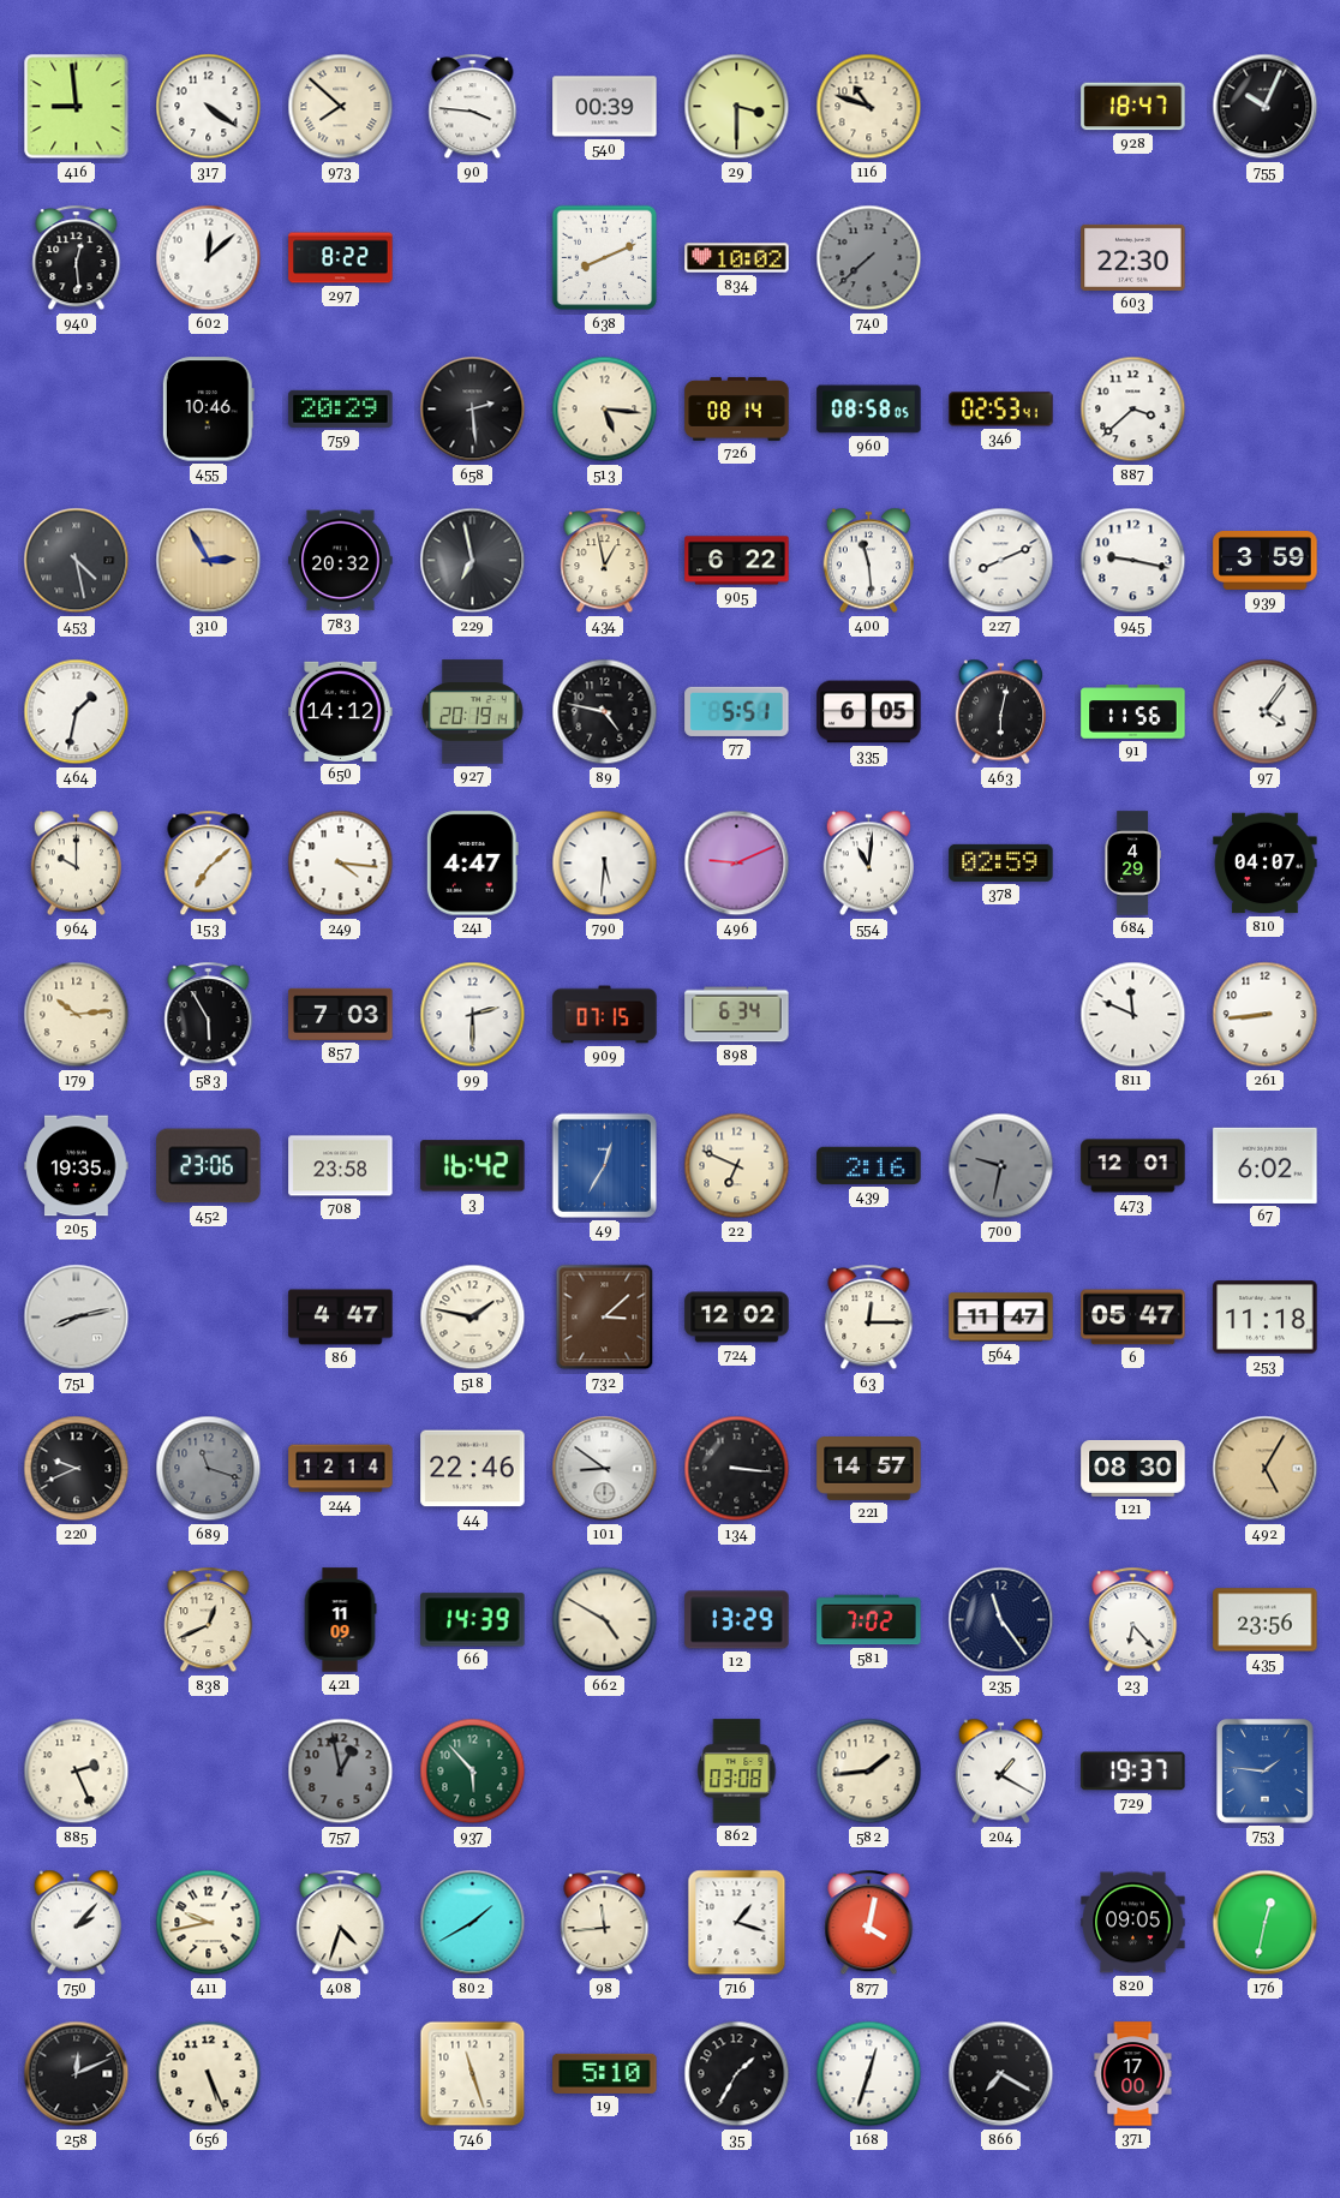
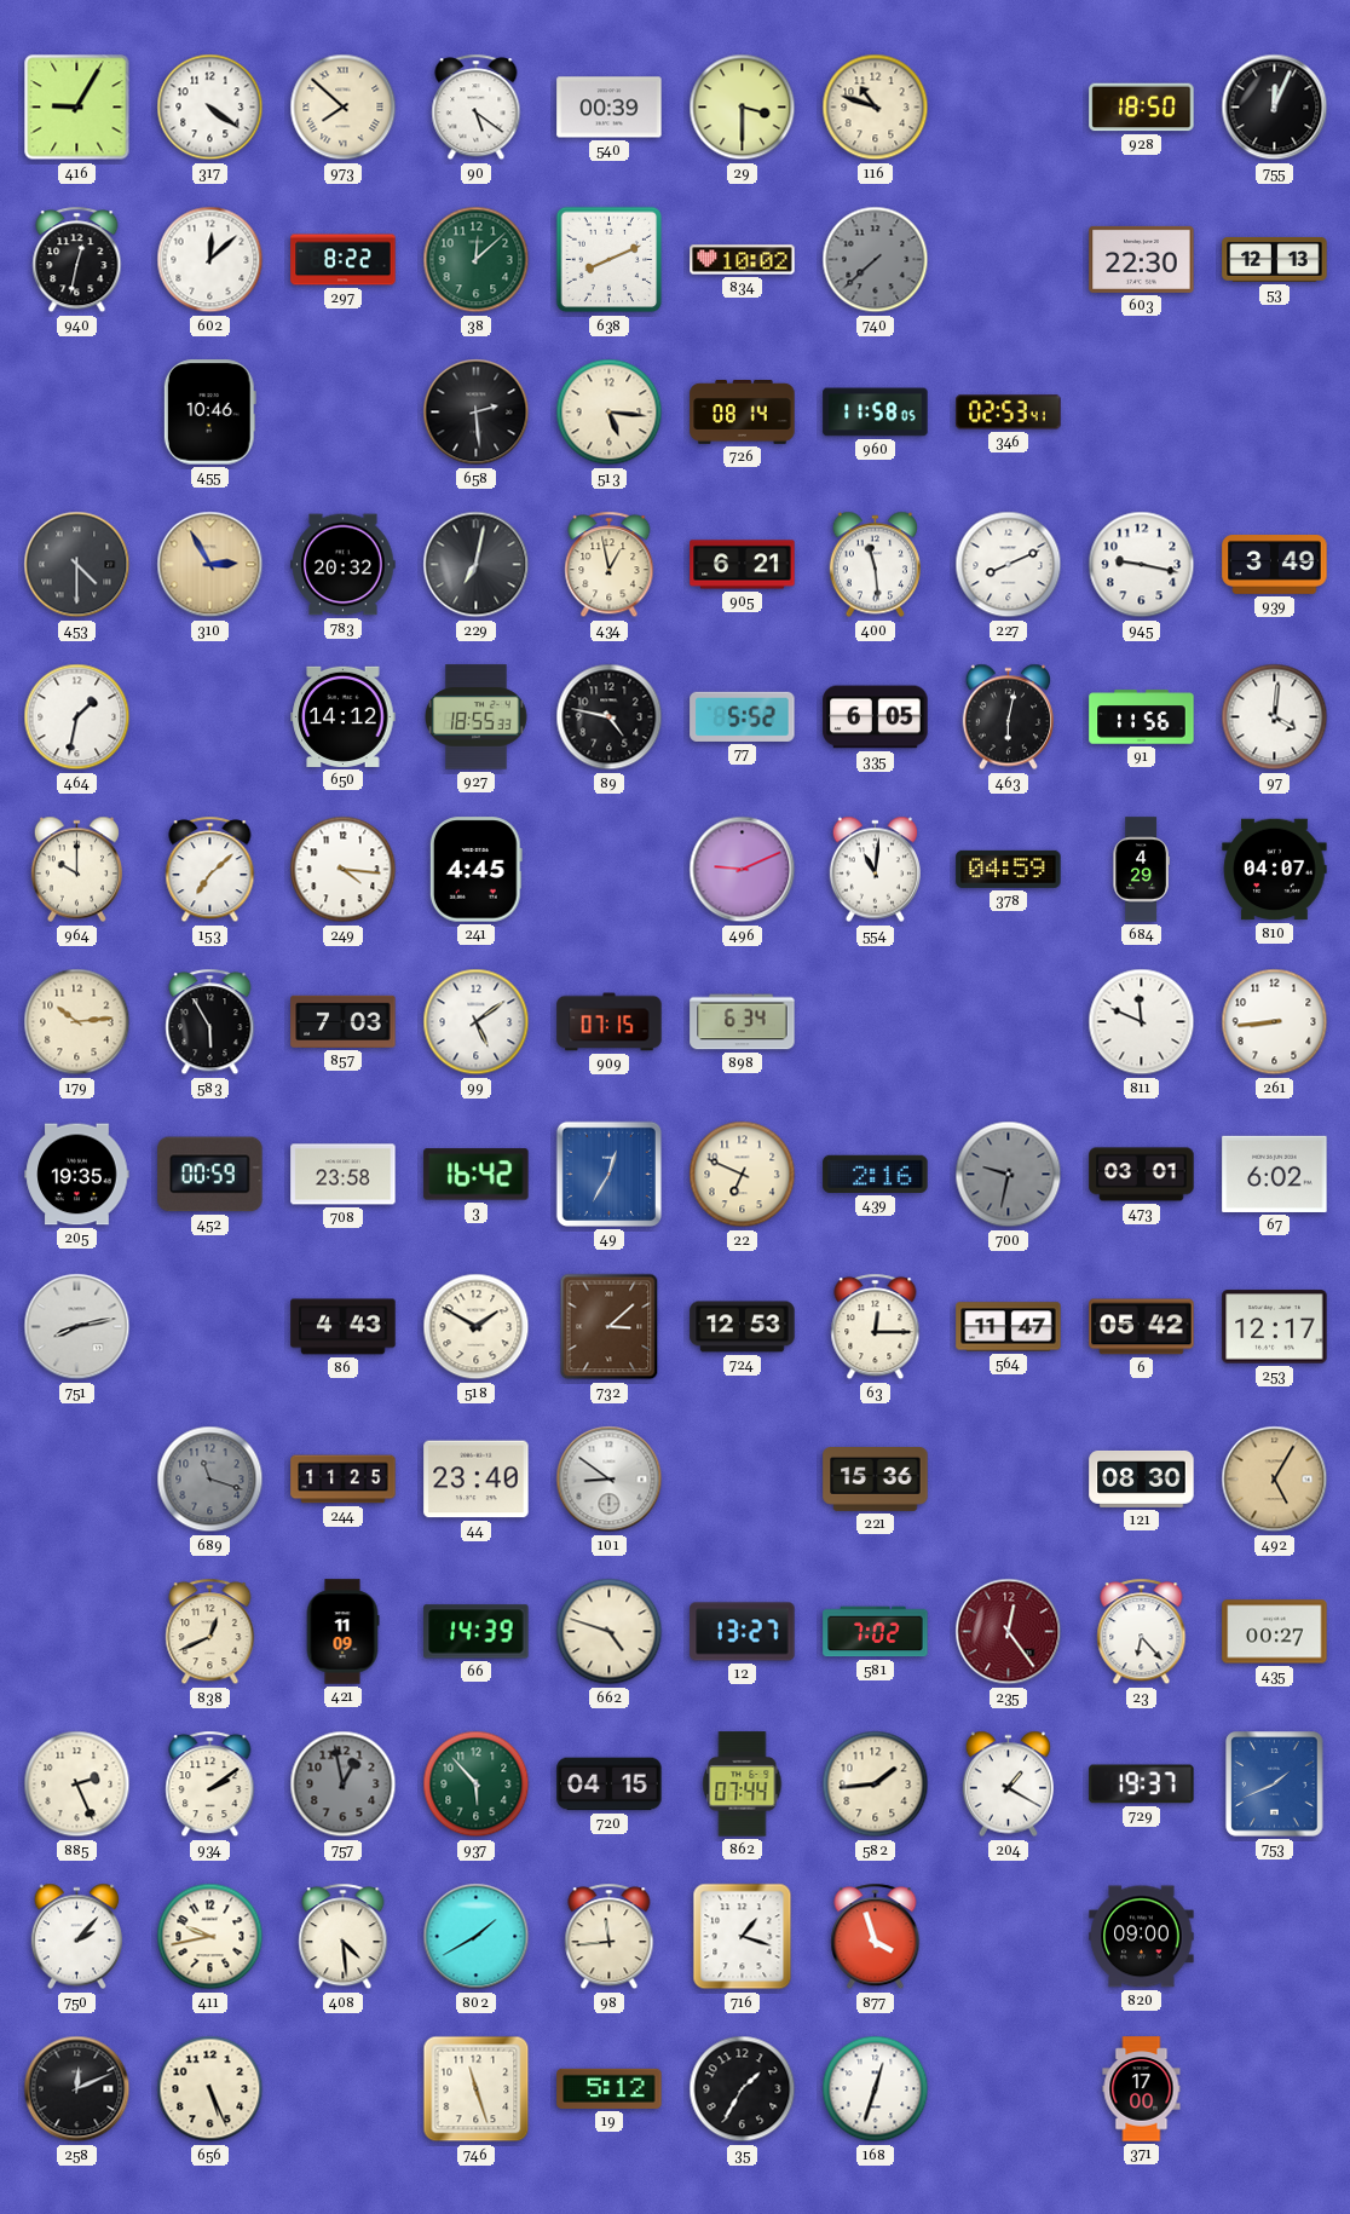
416: 8:59 -> 9:05
90: 3:46 -> 5:21
928: 18:47 -> 18:50
755: 10:04 -> 12:04
940: 12:29 -> 12:32
38: none -> 12:08
53: none -> 12:13
759: 20:29 -> none
960: 08:58 -> 11:58
887: 3:38 -> none
453: 4:28 -> 4:30
229: 6:58 -> 7:02
905: 6:22 -> 6:21
939: 3:59 -> 3:49
927: 20:19 -> 18:55
77: 5:51 -> 5:52
97: 4:06 -> 4:01
241: 4:47 -> 4:45
790: 5:31 -> none
378: 02:59 -> 04:59
99: 2:30 -> 5:09
452: 23:06 -> 00:59
473: 12:01 -> 03:01
86: 4:47 -> 4:43
518: 1:47 -> 1:50
724: 12:02 -> 12:53
6: 05:47 -> 05:42
253: 11:18 -> 12:17
220: 9:41 -> none
244: 12:14 -> 11:25
44: 22:46 -> 23:40
134: 3:16 -> none
221: 14:57 -> 15:36
662: 4:50 -> 4:48
12: 13:29 -> 13:27
235: 11:24 -> 12:24
235 dial: navy -> burgundy
435: 23:56 -> 00:27
934: none -> 2:09
720: none -> 04:15
862: 03:08 -> 07:44
753: 1:46 -> 1:41
408: 4:33 -> 4:29
877: 4:02 -> 3:57
820: 09:05 -> 09:00
176: 12:32 -> none
19: 5:10 -> 5:12
866: 7:20 -> none
